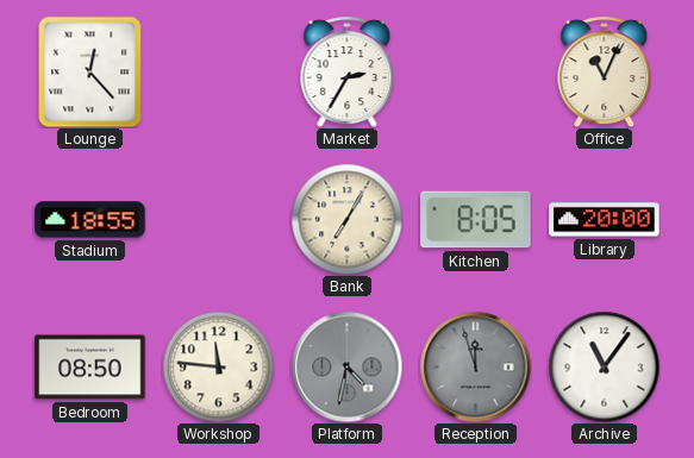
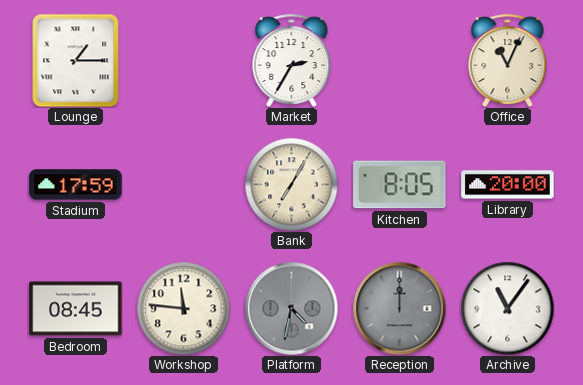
Lounge: 12:23 -> 1:15
Stadium: 18:55 -> 17:59
Bedroom: 08:50 -> 08:45
Reception: 11:57 -> 12:00
